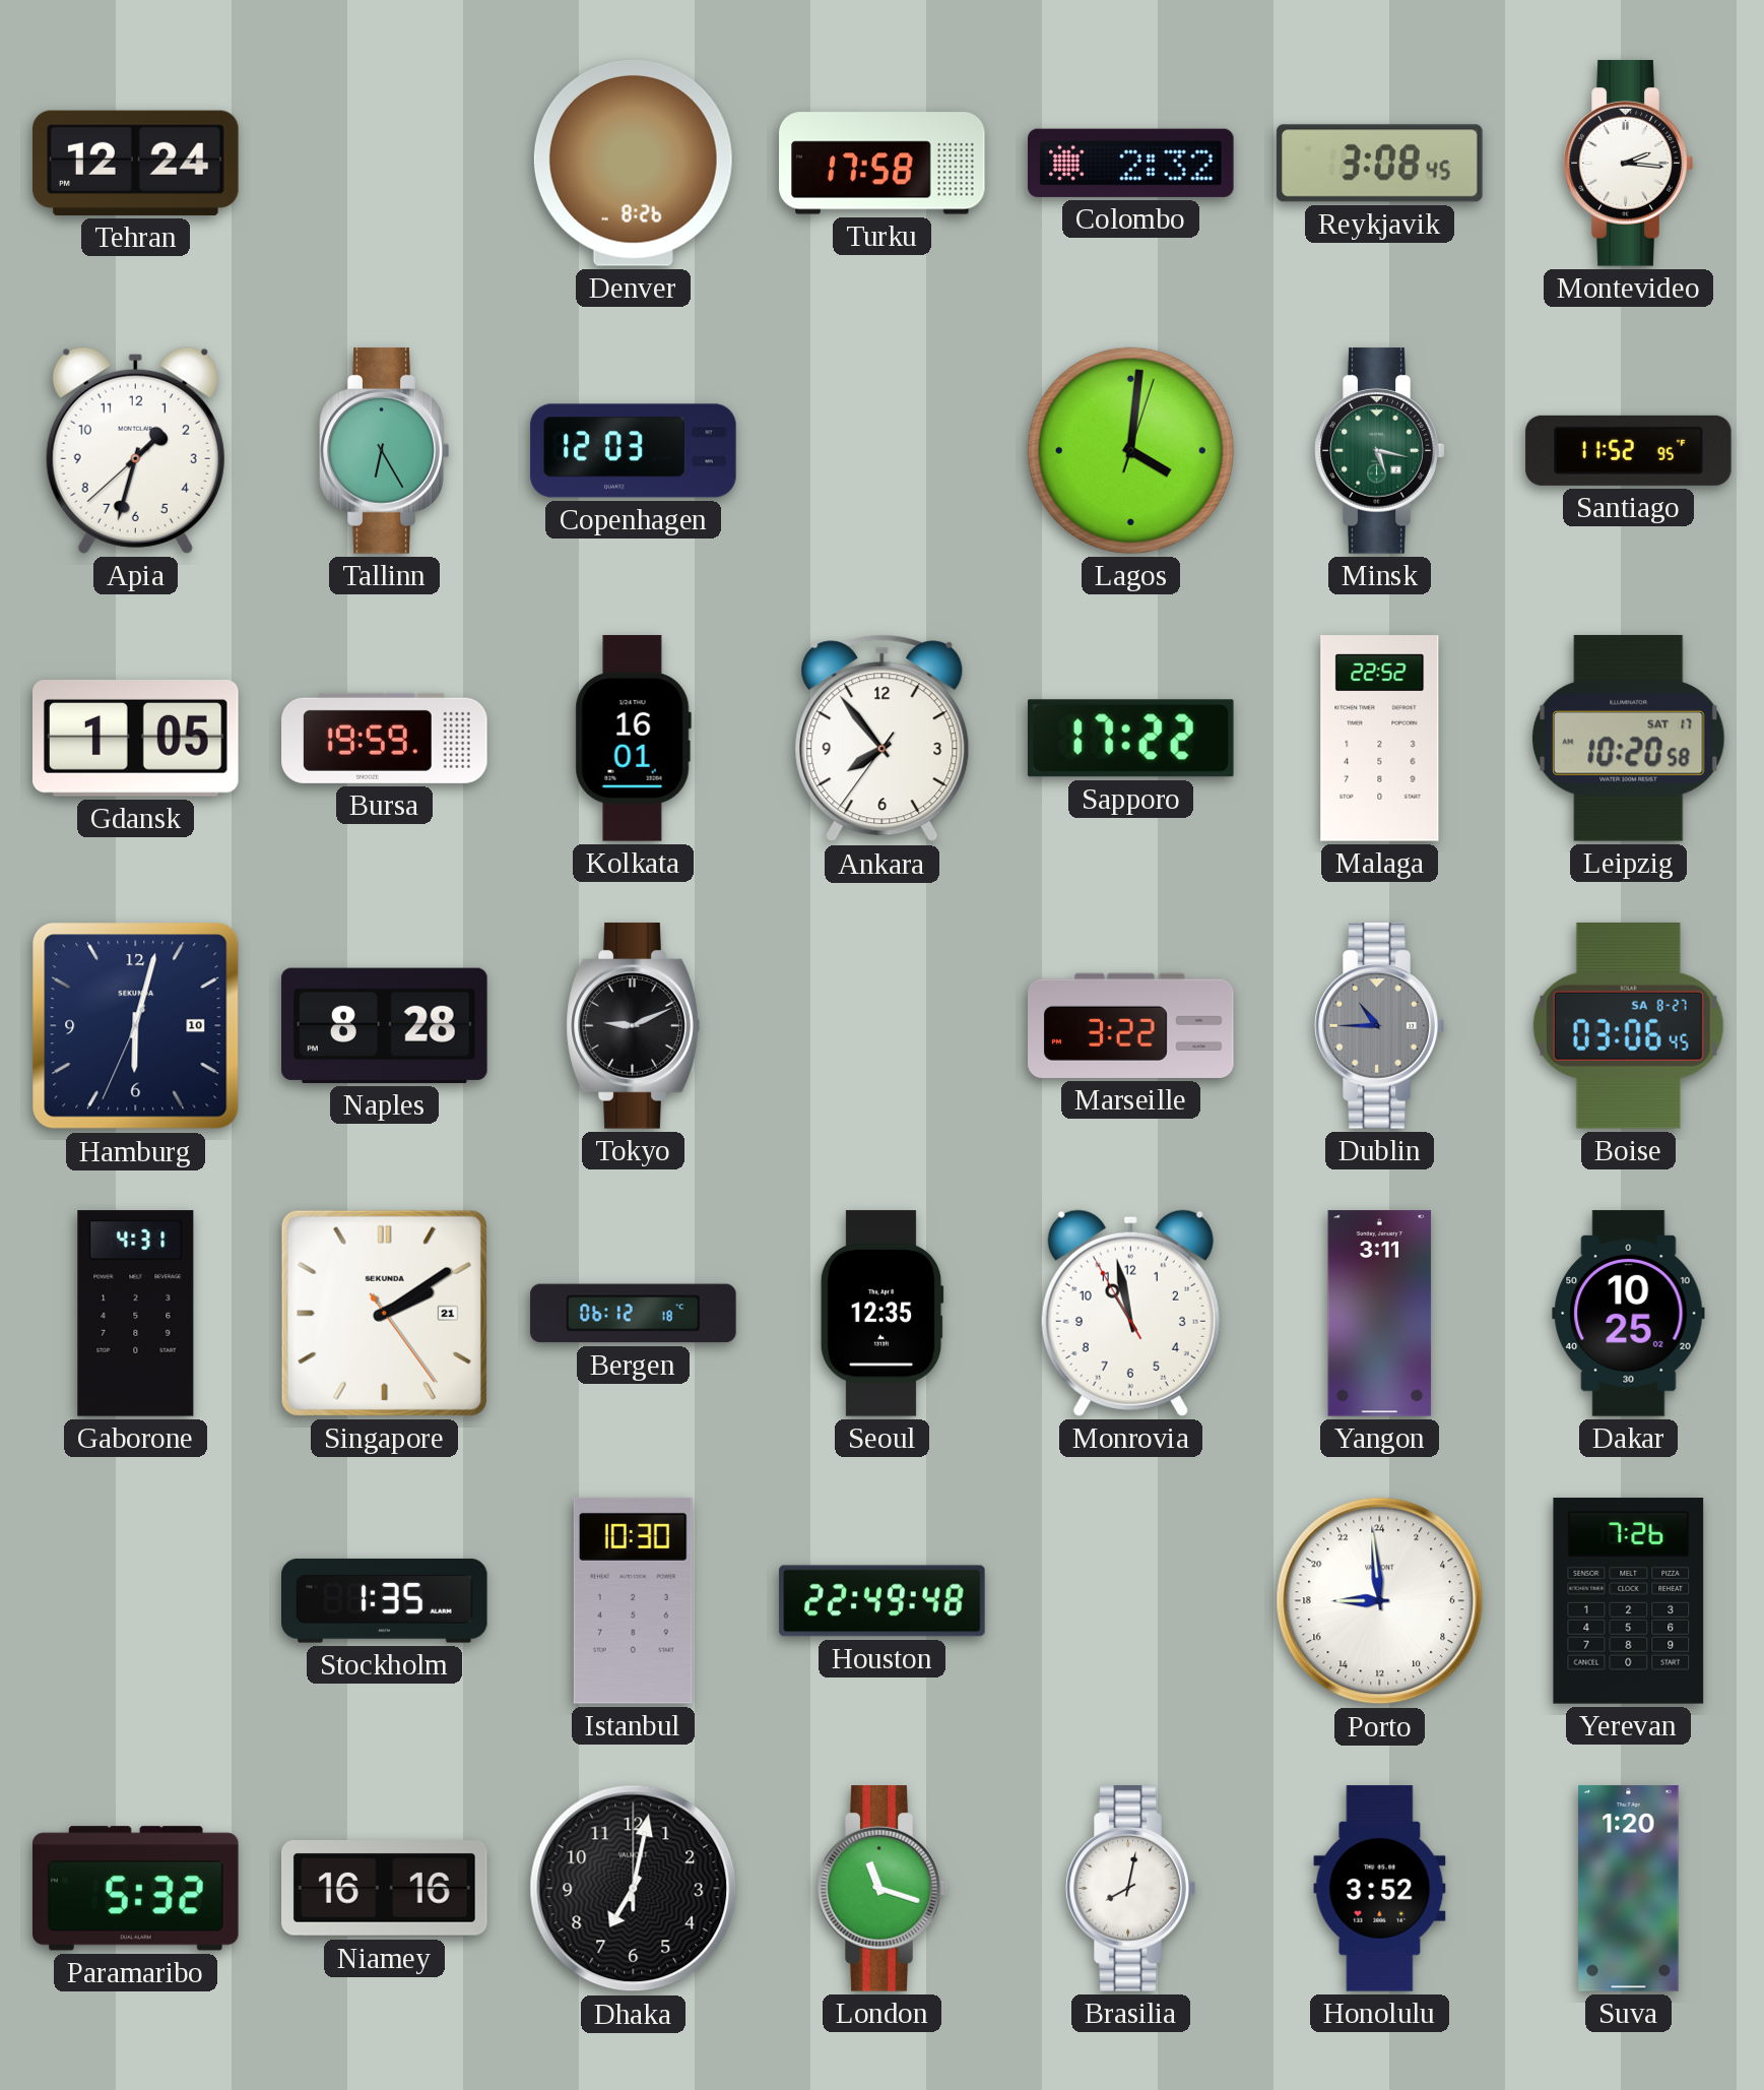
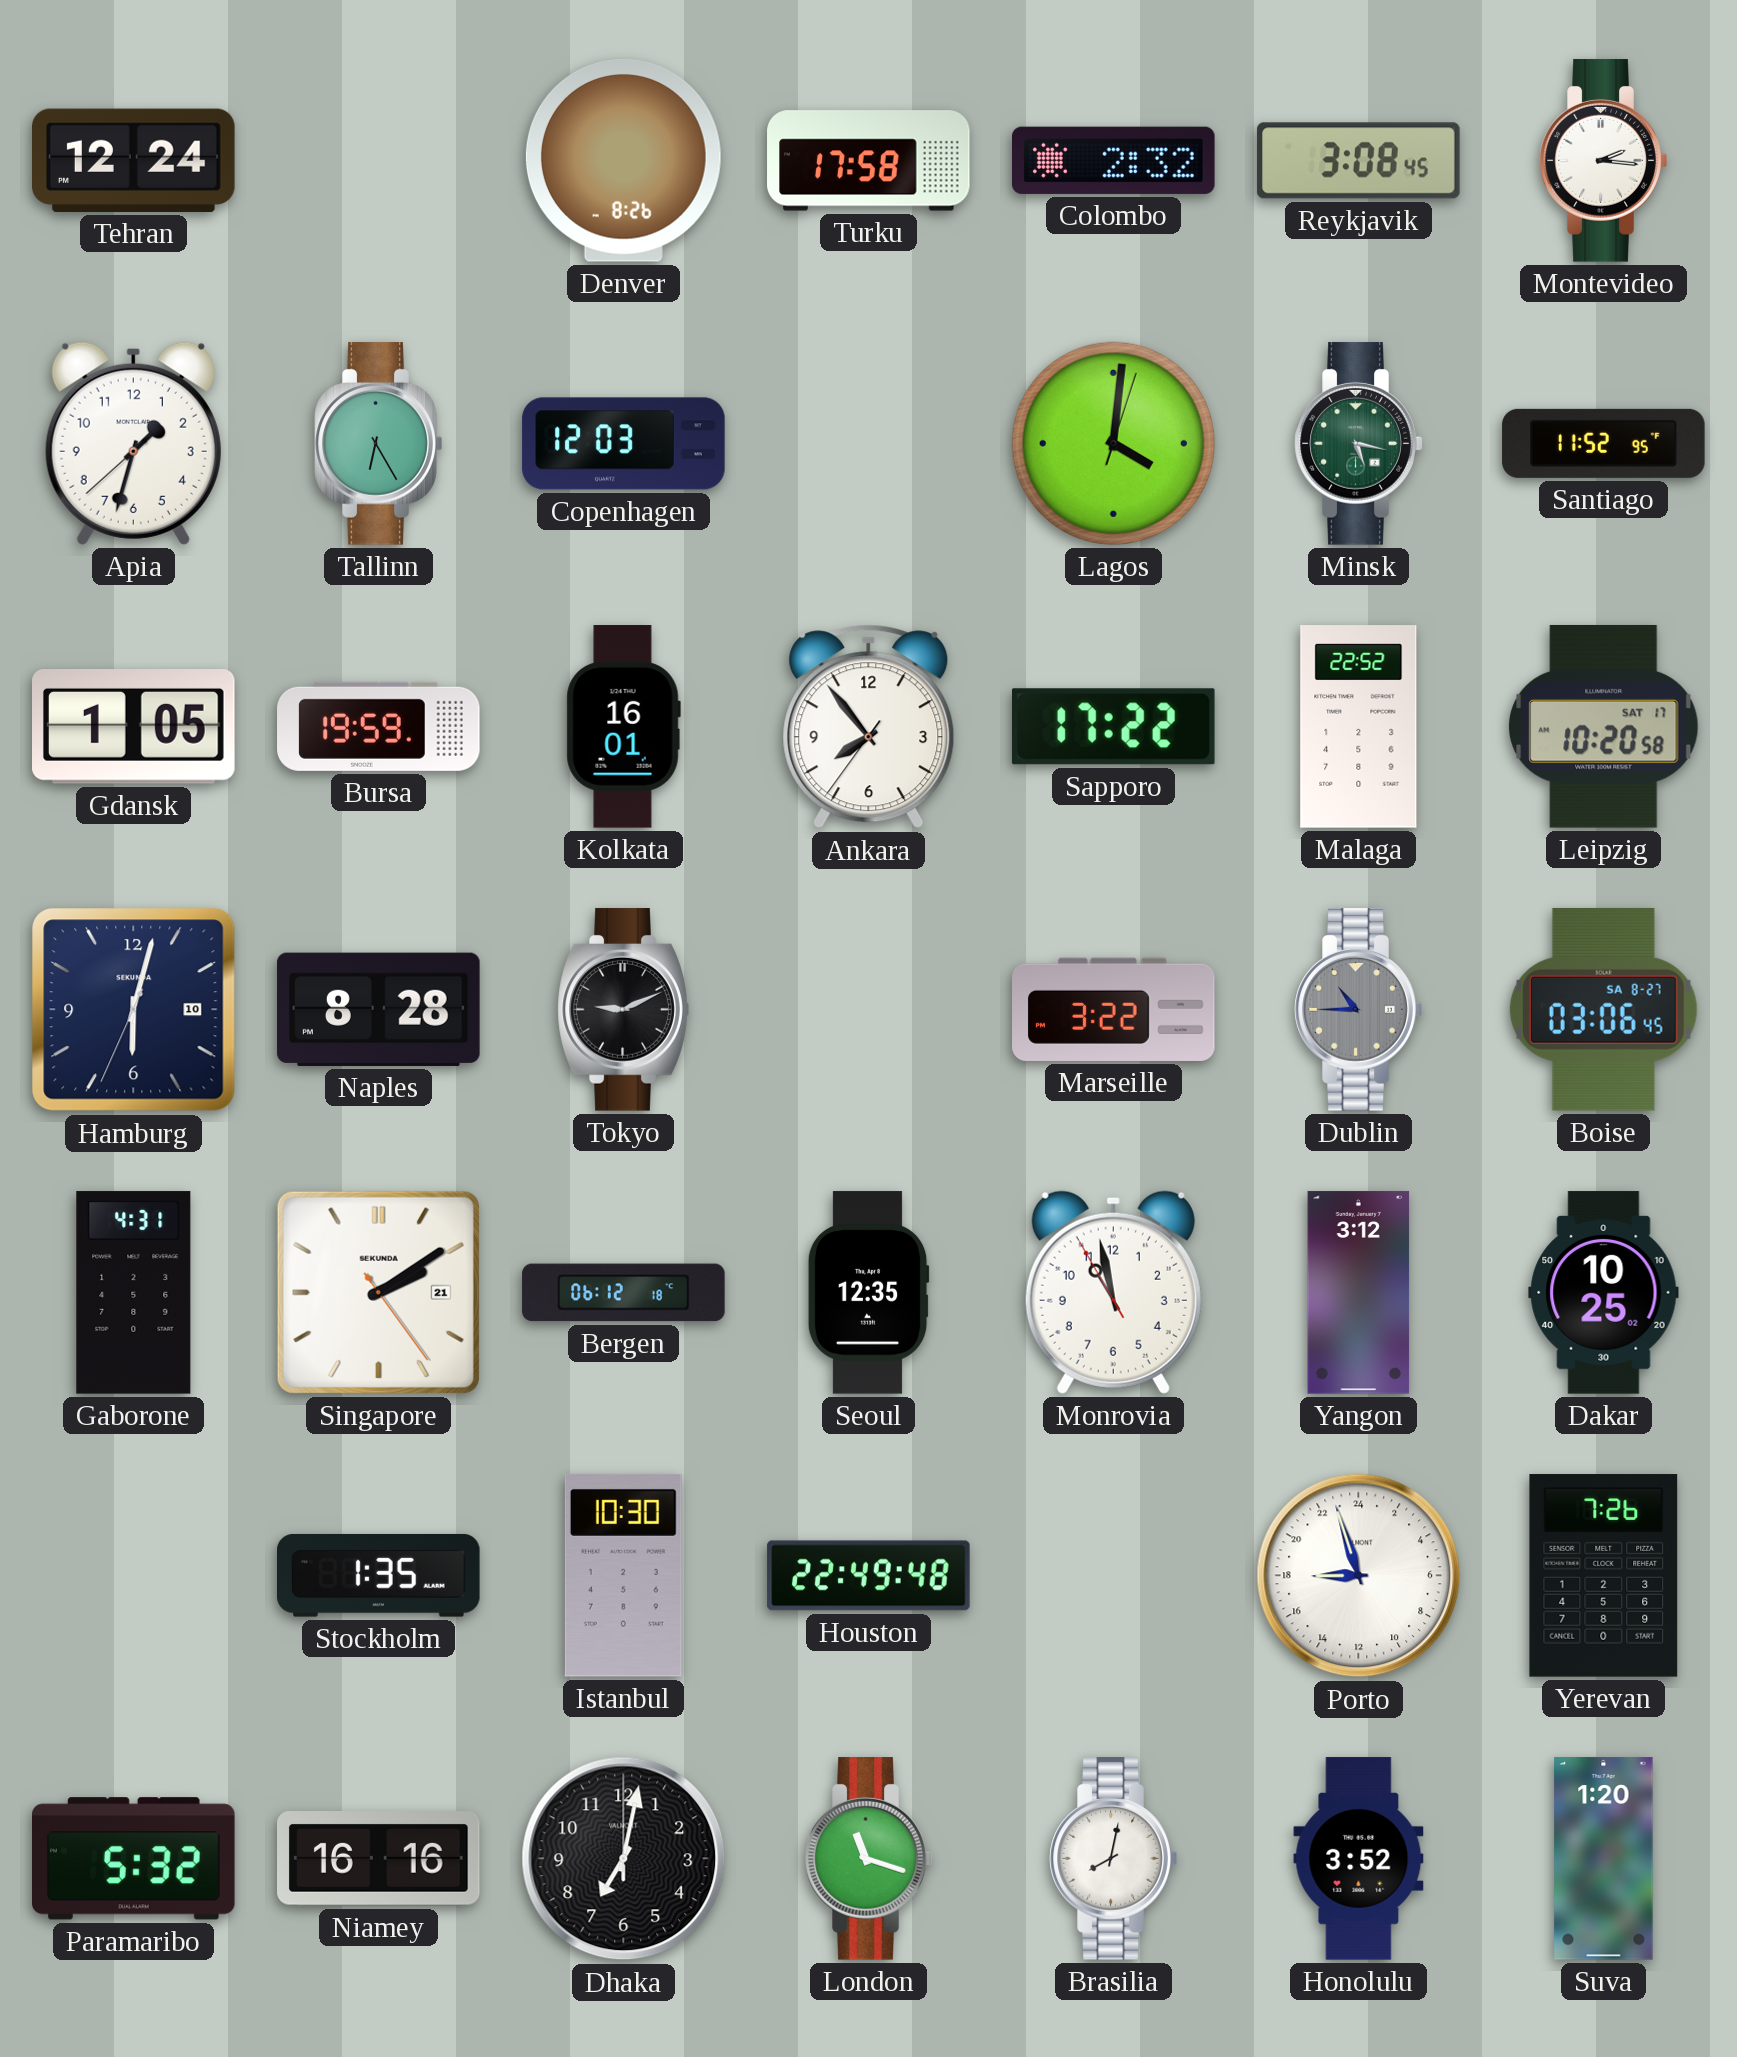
Yangon: 3:11 -> 3:12
Porto: 17:59 -> 17:57
